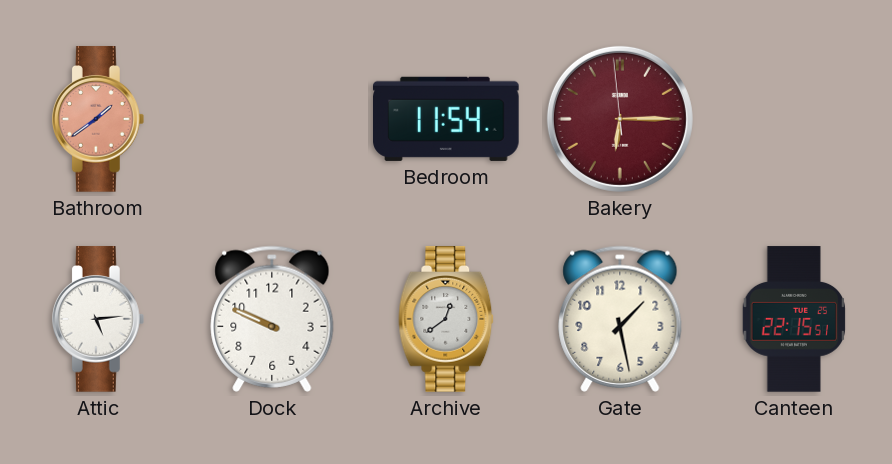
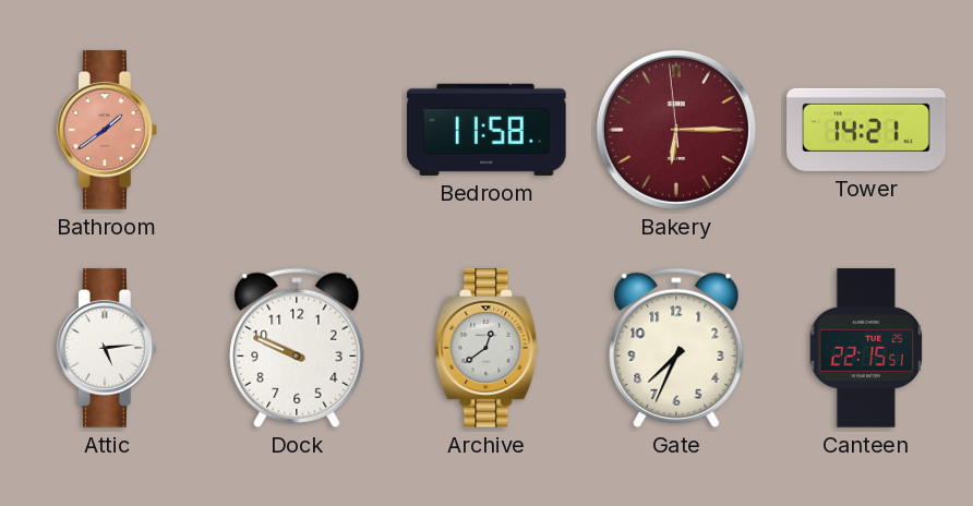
Bedroom: 11:54 -> 11:58
Tower: none -> 14:21
Gate: 1:28 -> 7:34
